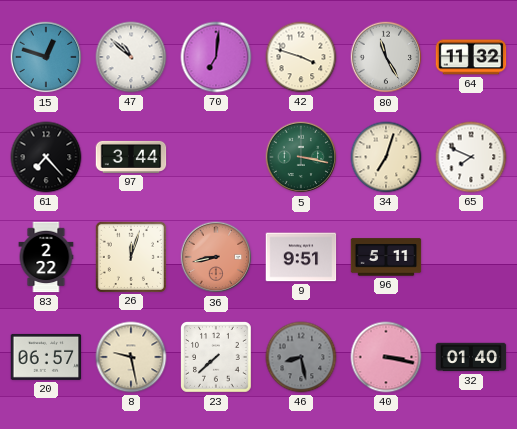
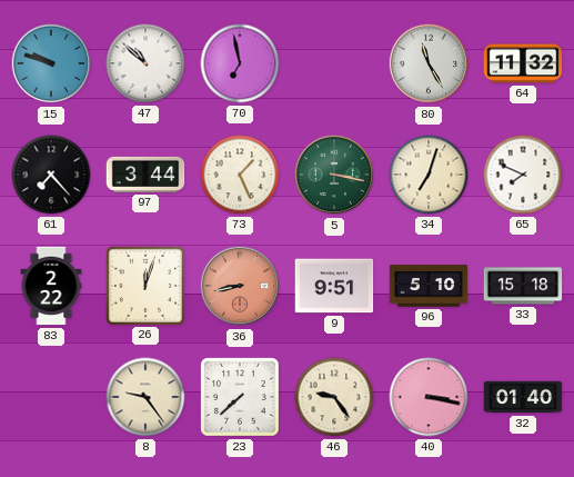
15: 12:48 -> 9:48
70: 7:01 -> 6:58
42: 3:48 -> none
73: none -> 1:26
96: 5:11 -> 5:10
33: none -> 15:18
20: 06:57 -> none
8: 9:28 -> 9:24
46: 8:28 -> 9:24
46 dial: grey -> cream
